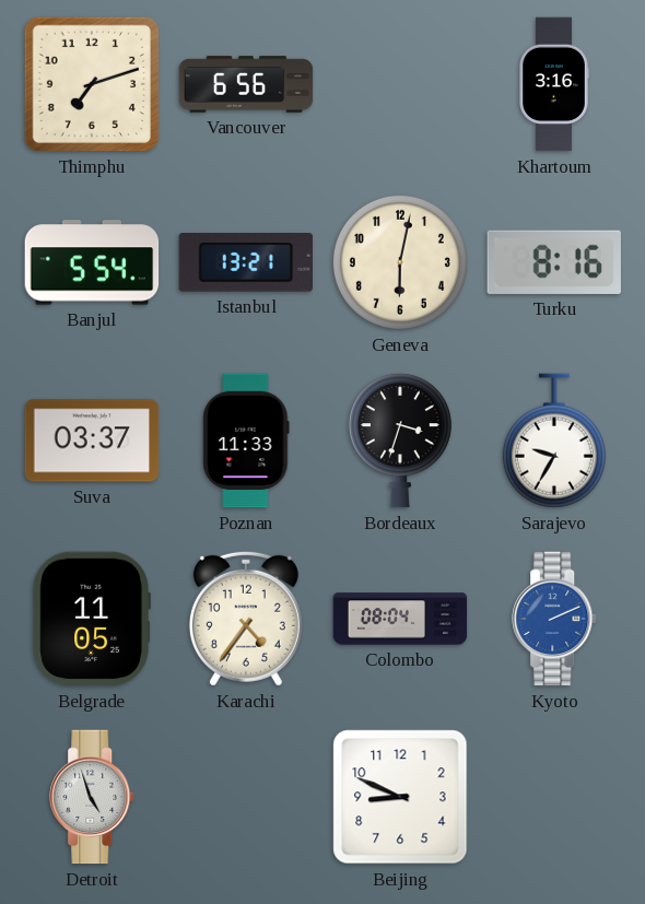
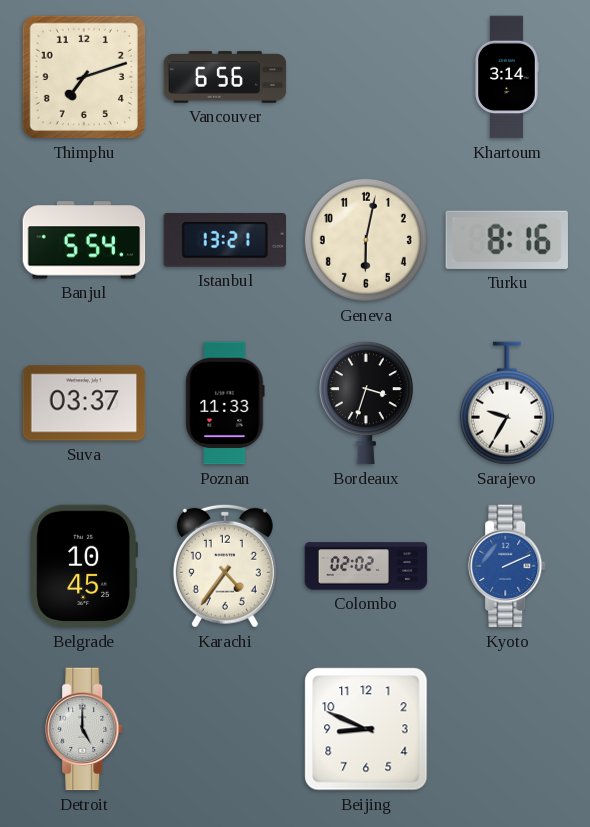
Khartoum: 3:16 -> 3:14
Belgrade: 11:05 -> 10:45
Colombo: 08:04 -> 02:02
Detroit: 4:57 -> 5:00
